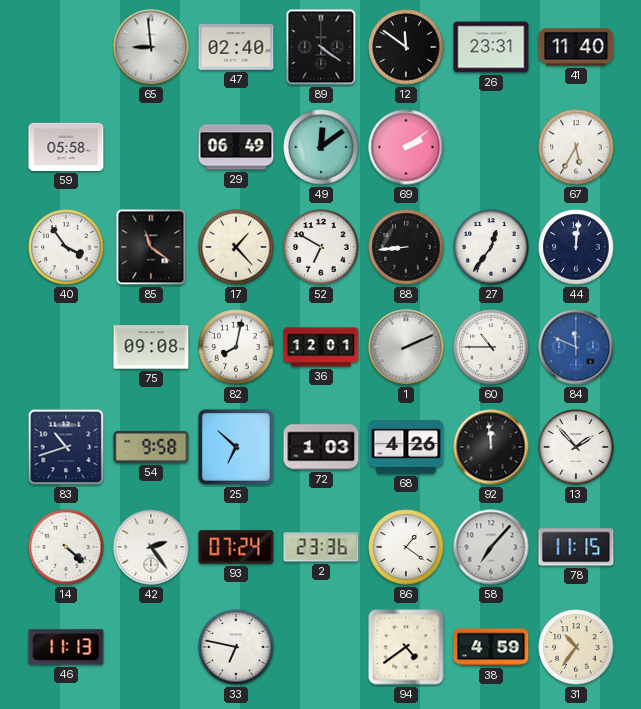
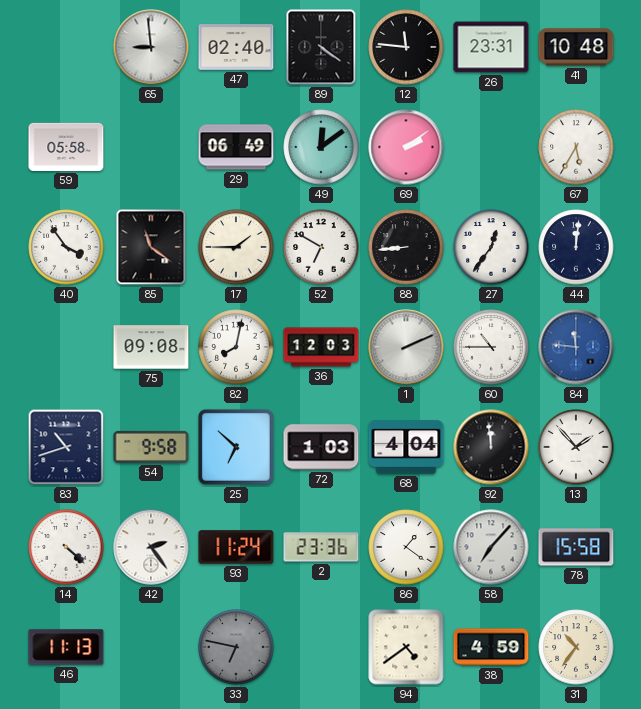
12: 11:51 -> 11:46
41: 11:40 -> 10:48
17: 1:23 -> 1:45
36: 12:01 -> 12:03
84: 11:49 -> 11:46
68: 4:26 -> 4:04
93: 07:24 -> 11:24
78: 11:15 -> 15:58
33 dial: white -> grey
